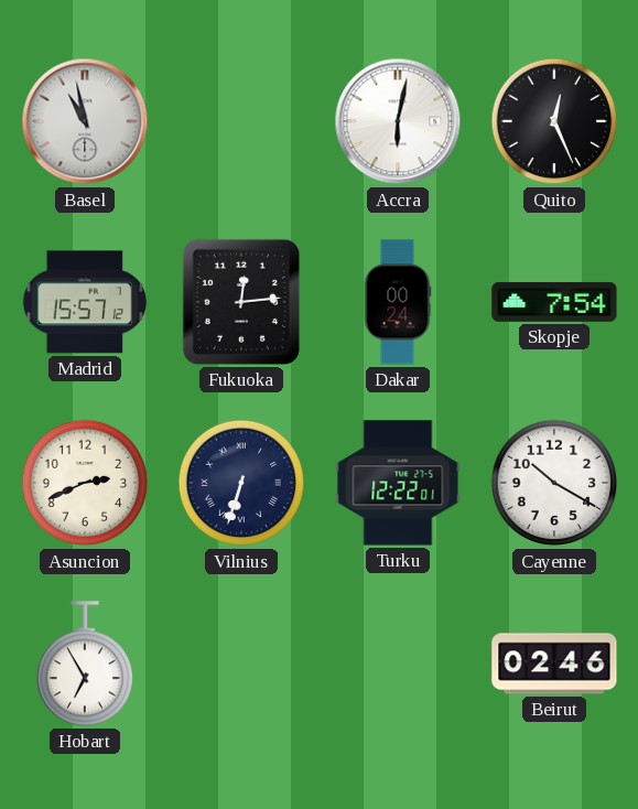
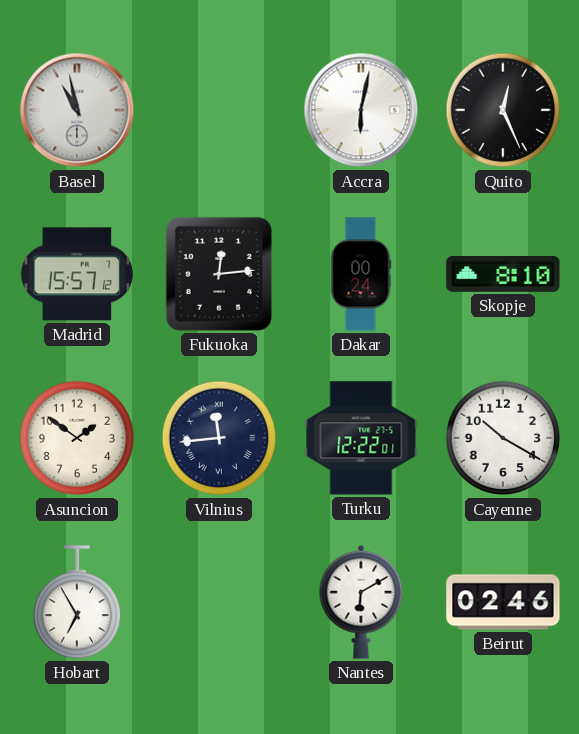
Skopje: 7:54 -> 8:10
Asuncion: 2:41 -> 1:51
Vilnius: 6:33 -> 11:44
Nantes: none -> 6:10
